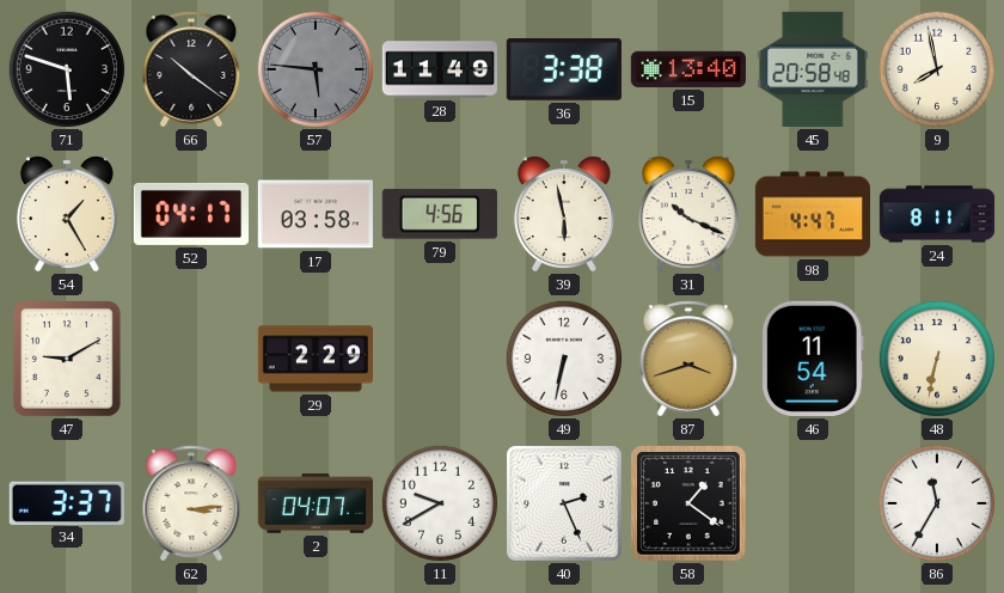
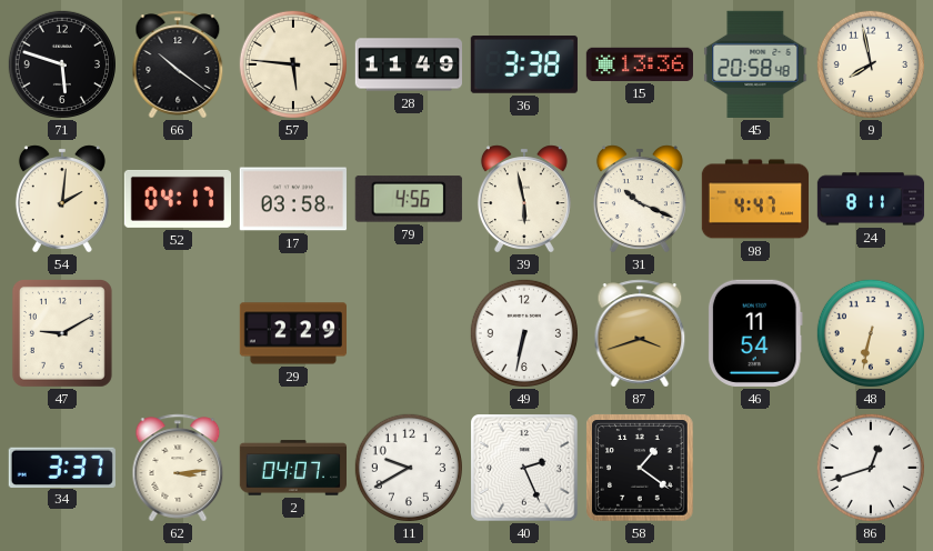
57 dial: grey -> cream
15: 13:40 -> 13:36
54: 1:25 -> 2:01
86: 11:35 -> 12:42
